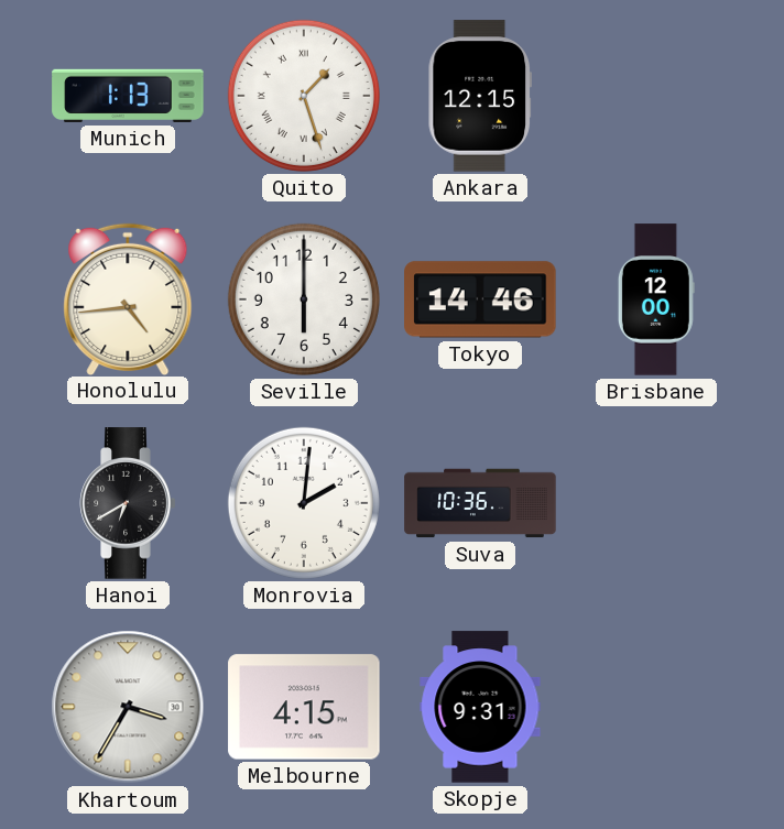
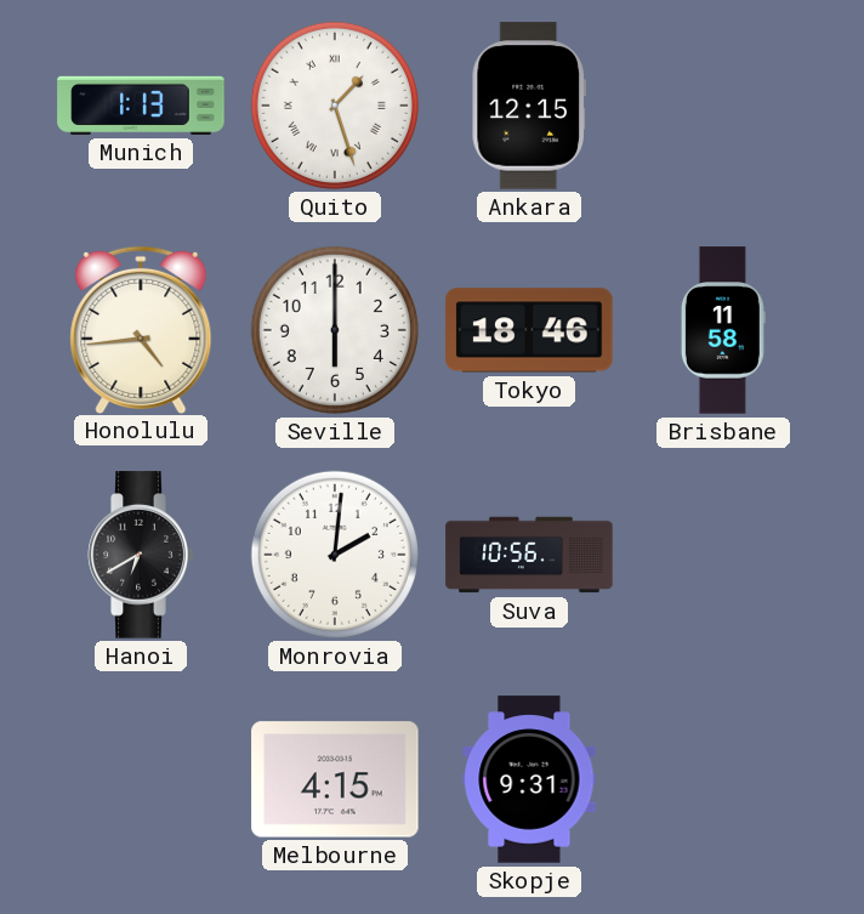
Tokyo: 14:46 -> 18:46
Brisbane: 12:00 -> 11:58
Suva: 10:36 -> 10:56
Khartoum: 3:35 -> none
